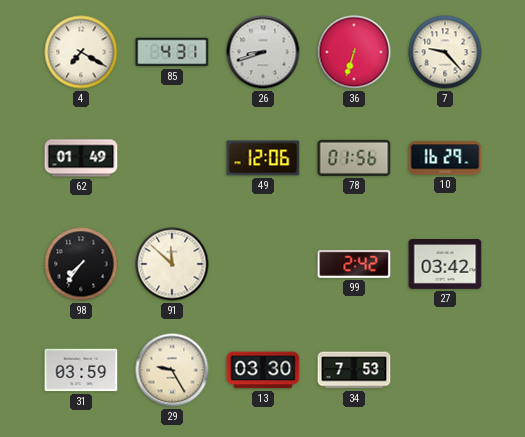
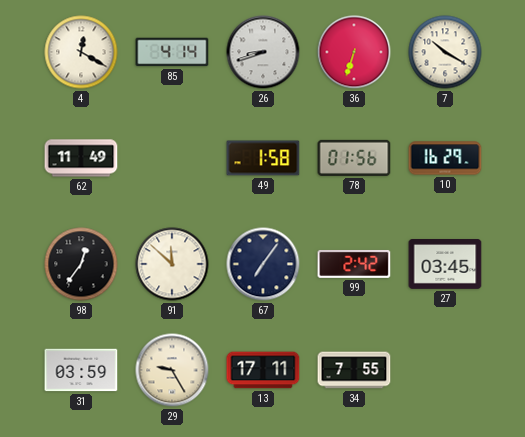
4: 7:20 -> 12:20
85: 4:31 -> 4:14
7: 9:23 -> 10:20
62: 01:49 -> 11:49
49: 12:06 -> 1:58
98: 7:36 -> 12:36
67: none -> 7:06
27: 03:42 -> 03:45
13: 03:30 -> 17:11
34: 7:53 -> 7:55
